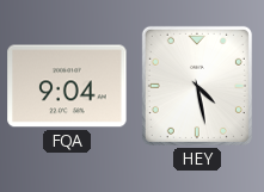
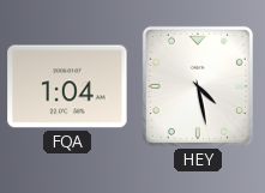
FQA: 9:04 -> 1:04
